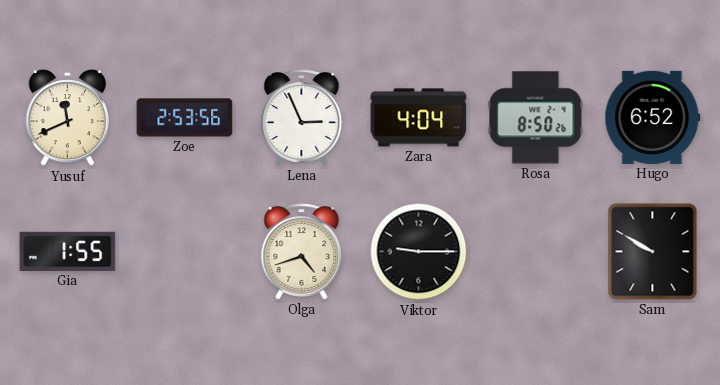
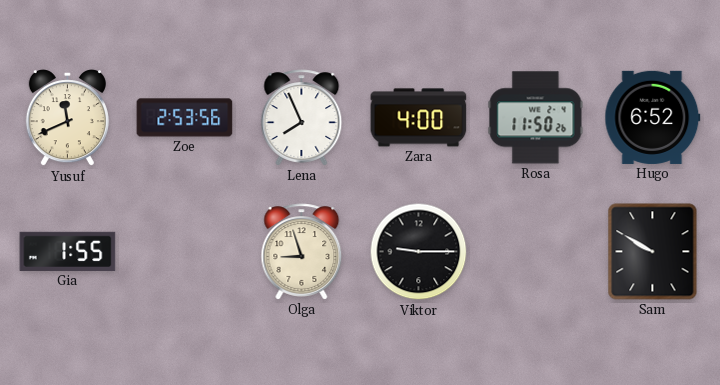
Lena: 2:56 -> 7:56
Zara: 4:04 -> 4:00
Rosa: 8:50 -> 11:50
Olga: 4:42 -> 8:57
